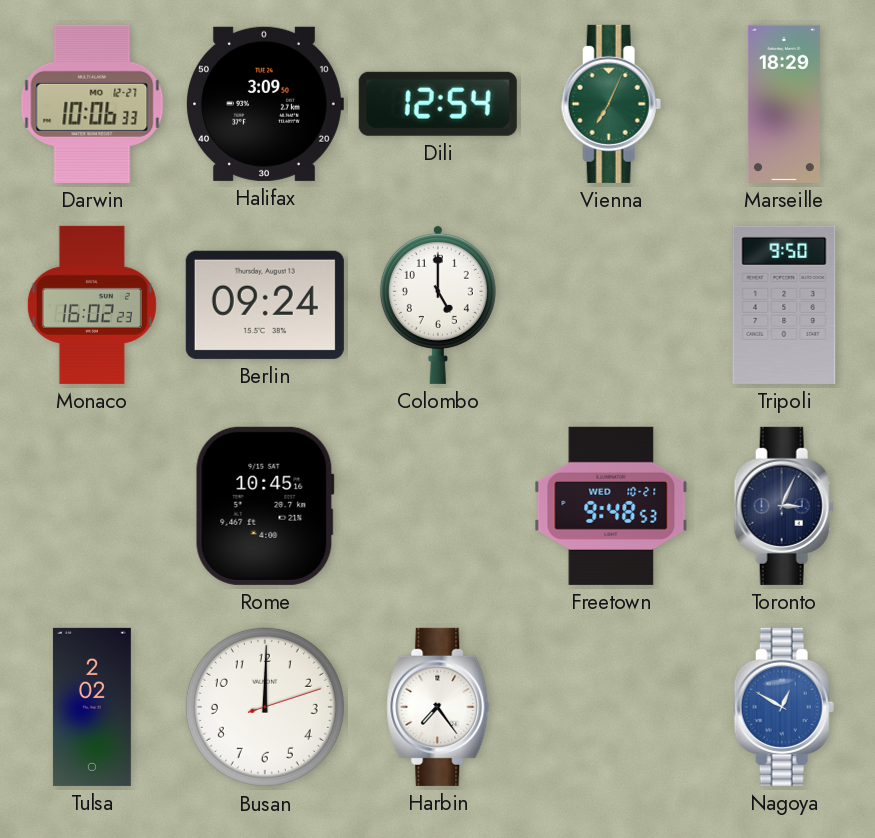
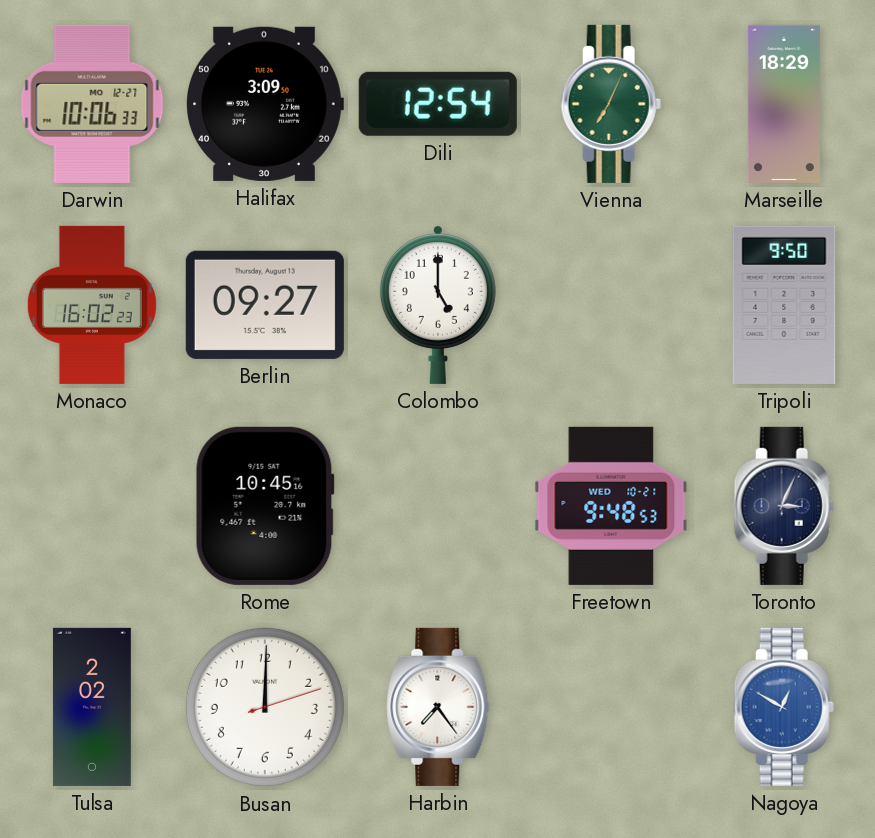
Berlin: 09:24 -> 09:27
